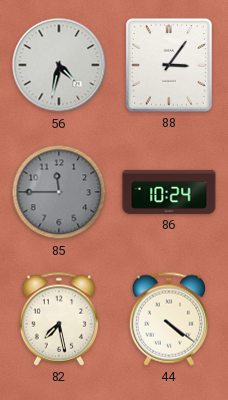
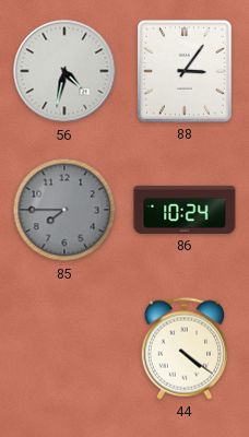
85: 11:45 -> 7:45
82: 7:28 -> none
